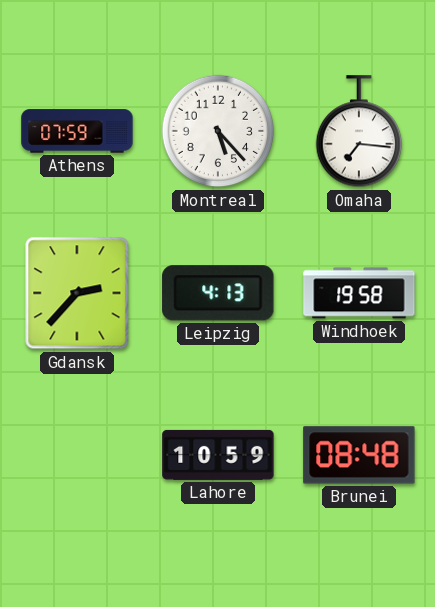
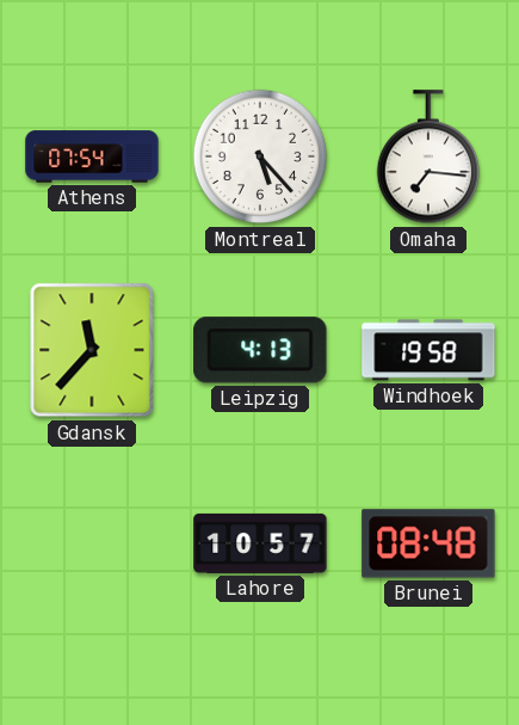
Athens: 07:59 -> 07:54
Gdansk: 2:37 -> 11:37
Lahore: 10:59 -> 10:57
